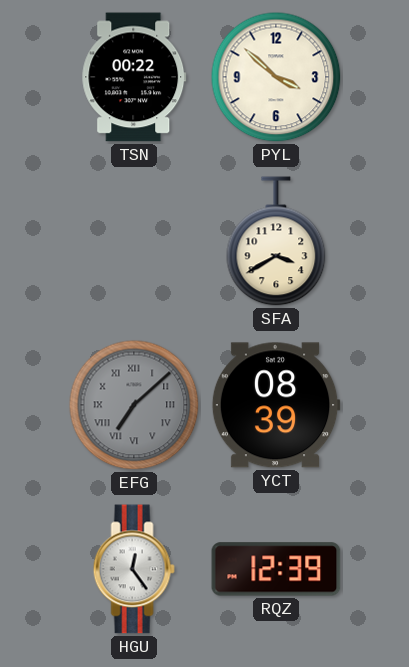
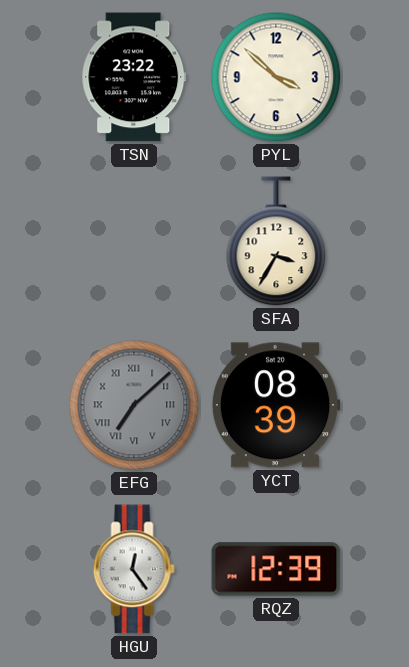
TSN: 00:22 -> 23:22
SFA: 3:40 -> 3:35
